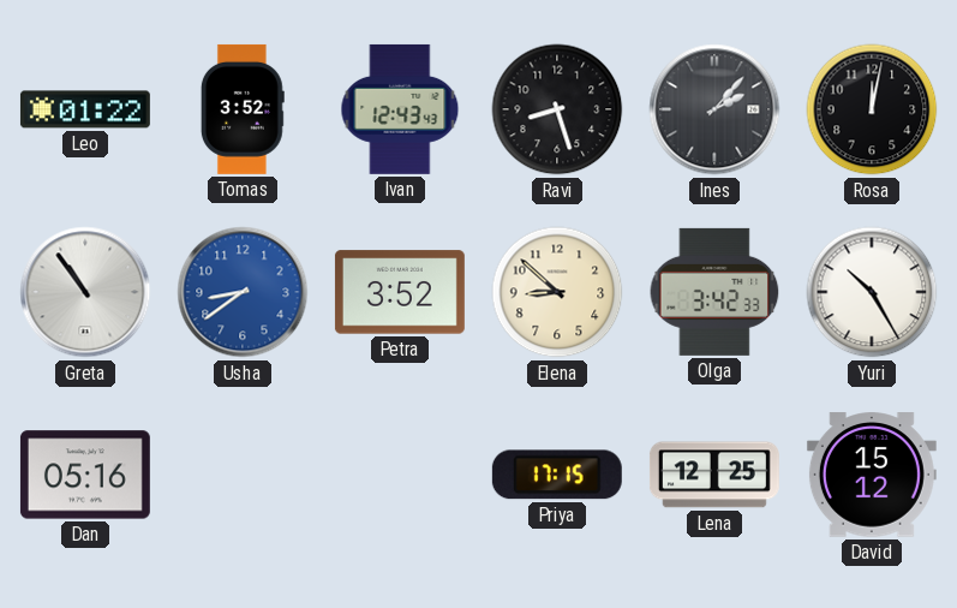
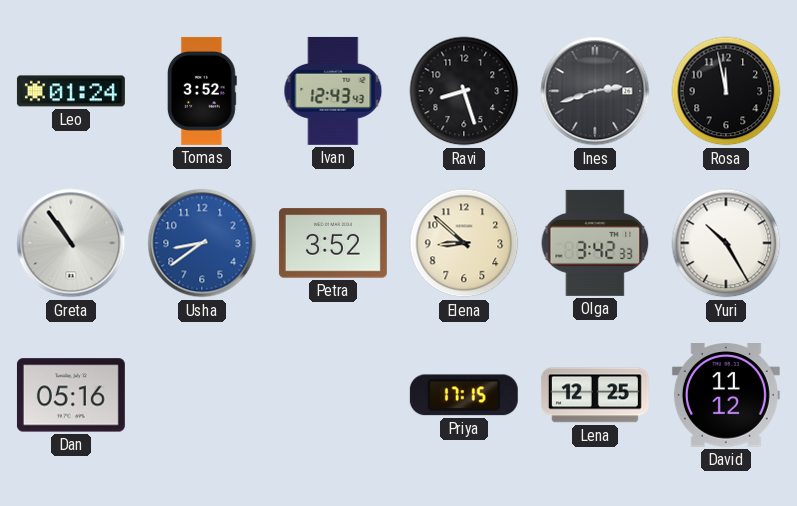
Leo: 01:22 -> 01:24
Ines: 2:07 -> 2:42
Rosa: 12:02 -> 11:58
David: 15:12 -> 11:12
